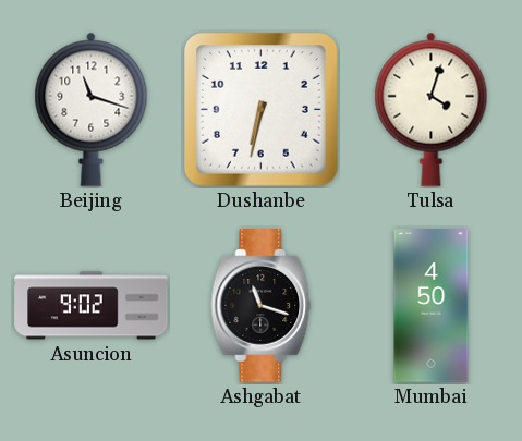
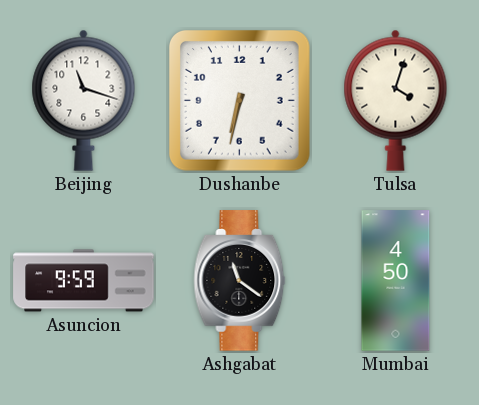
Asuncion: 9:02 -> 9:59
Ashgabat: 11:18 -> 11:21
